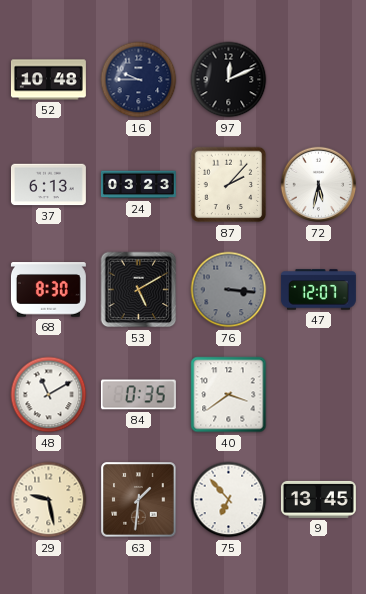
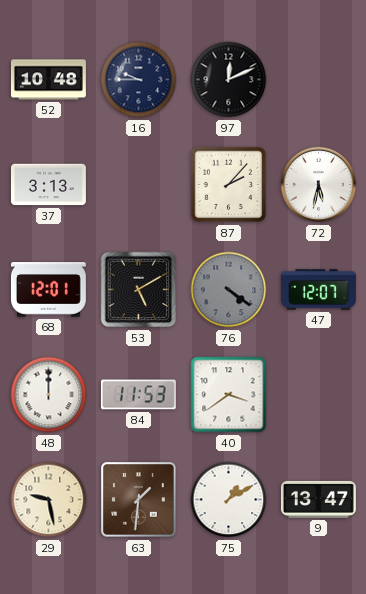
37: 6:13 -> 3:13
24: 03:23 -> none
68: 8:30 -> 12:01
76: 3:16 -> 4:21
48: 11:10 -> 12:00
84: 0:35 -> 11:53
75: 6:53 -> 1:10
9: 13:45 -> 13:47
